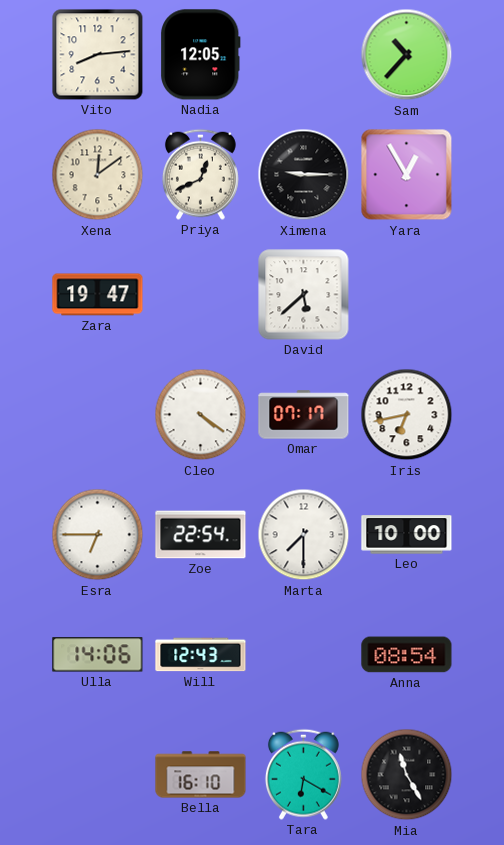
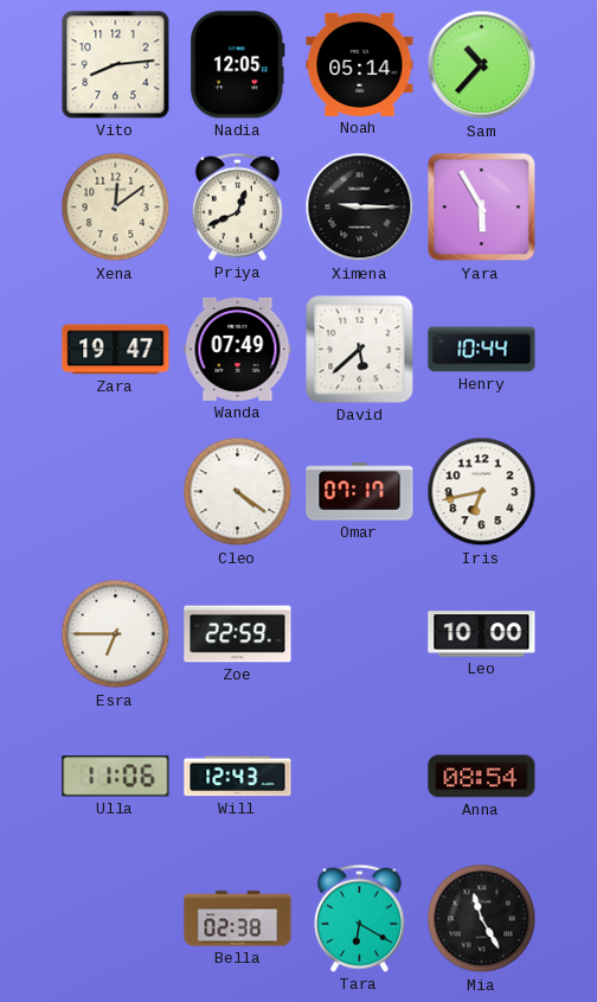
Noah: none -> 05:14
Yara: 12:55 -> 5:55
Wanda: none -> 07:49
Henry: none -> 10:44
Zoe: 22:54 -> 22:59
Marta: 7:30 -> none
Ulla: 14:06 -> 11:06
Bella: 16:10 -> 02:38
